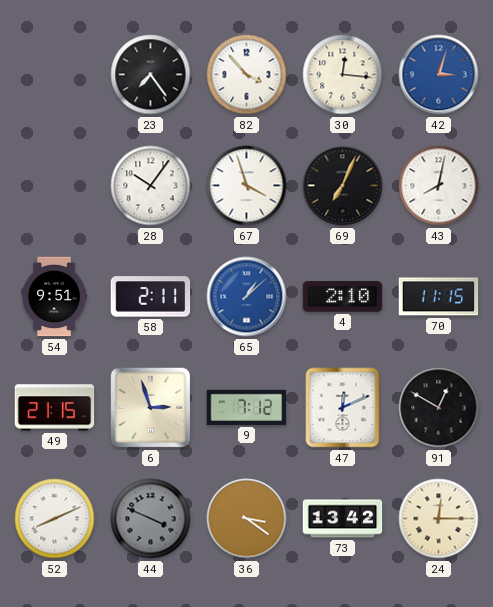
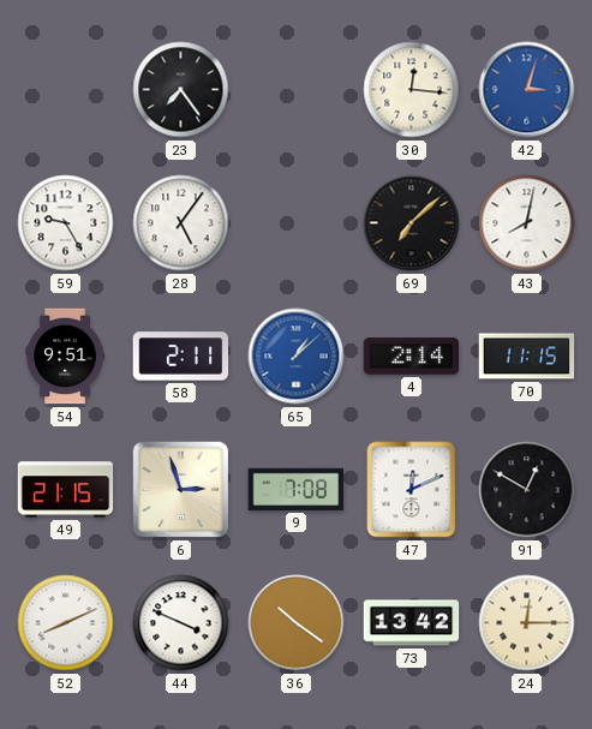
82: 3:53 -> none
59: none -> 9:25
28: 10:06 -> 5:06
67: 3:57 -> none
69: 7:04 -> 7:08
4: 2:10 -> 2:14
9: 7:12 -> 7:08
44 dial: grey -> white
36: 3:21 -> 10:21
